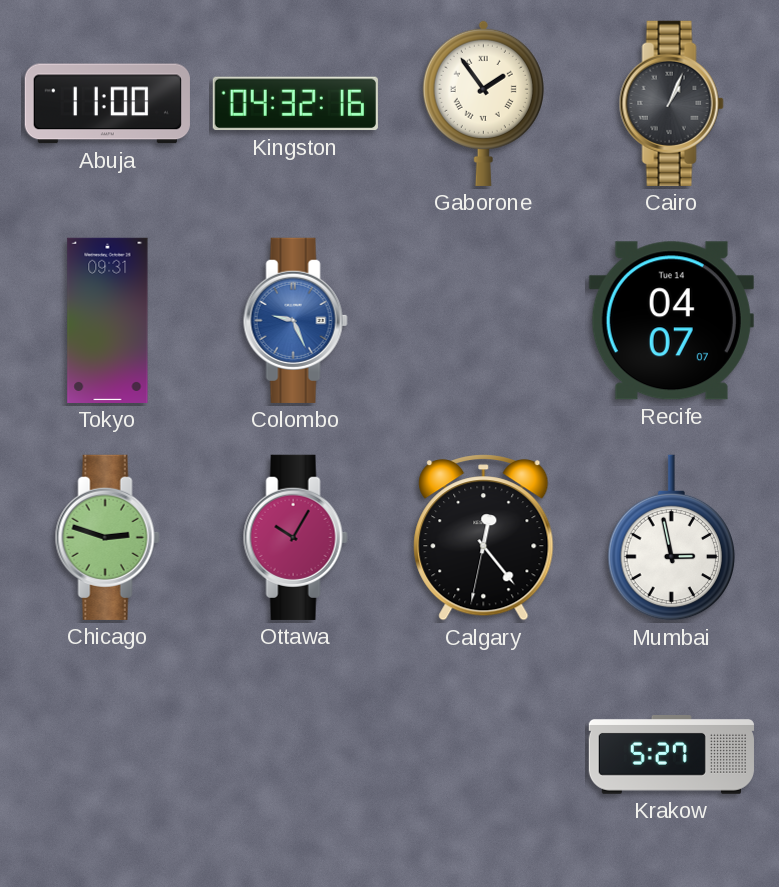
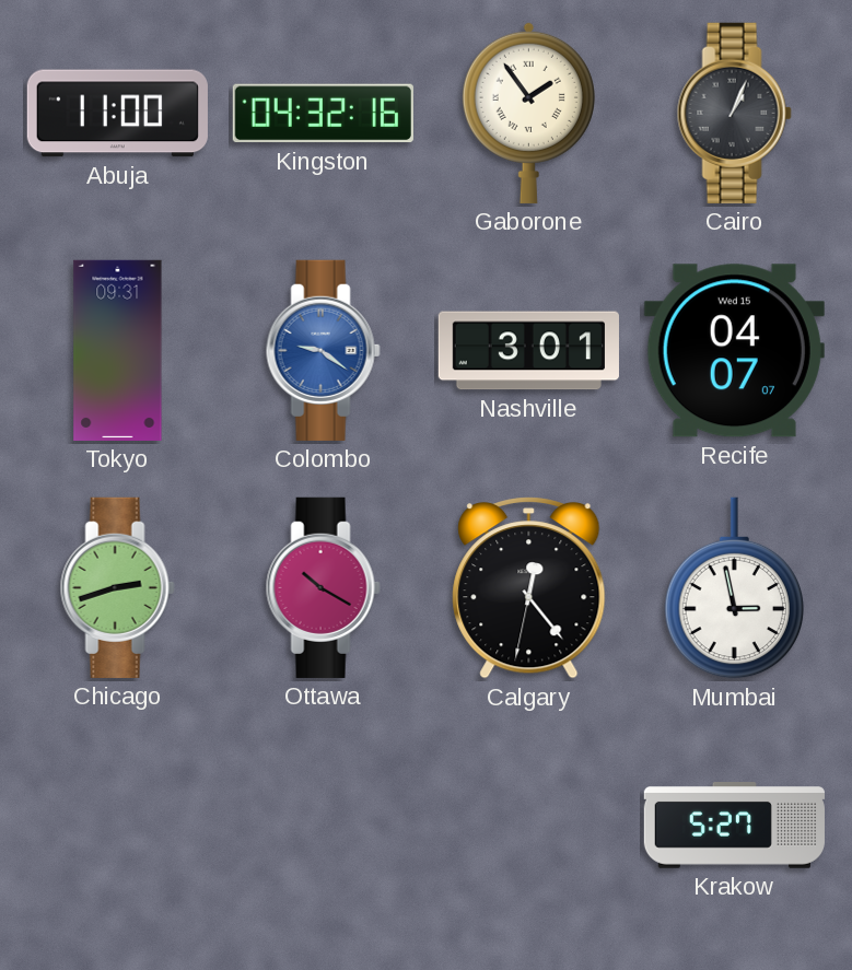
Colombo: 9:26 -> 9:21
Nashville: none -> 3:01
Recife date: Tue 14 -> Wed 15
Chicago: 2:48 -> 2:42
Ottawa: 10:05 -> 10:20
